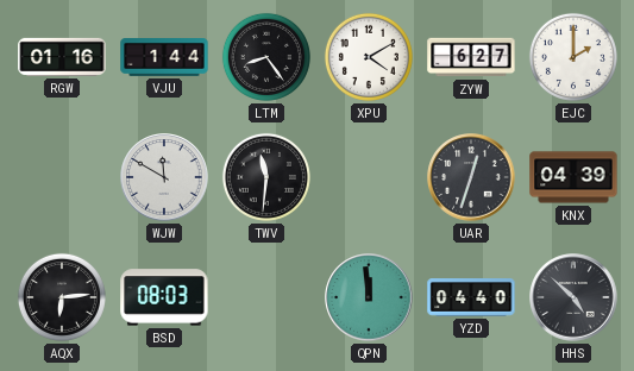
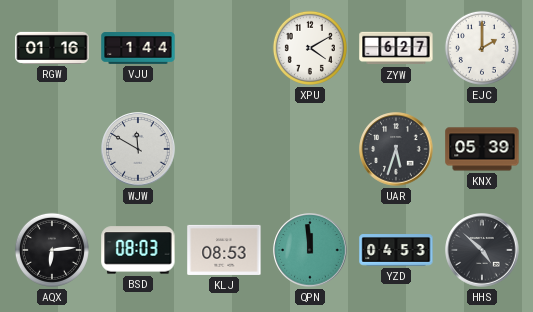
LTM: 8:24 -> none
TWV: 11:31 -> none
UAR: 12:33 -> 5:33
KNX: 04:39 -> 05:39
KLJ: none -> 08:53
YZD: 04:40 -> 04:53
